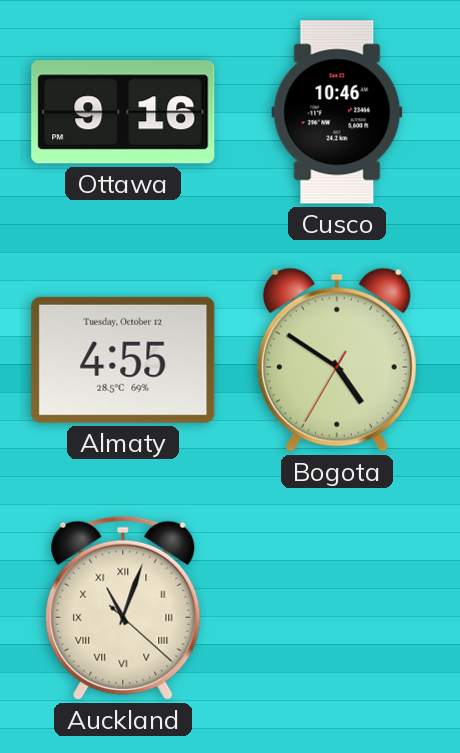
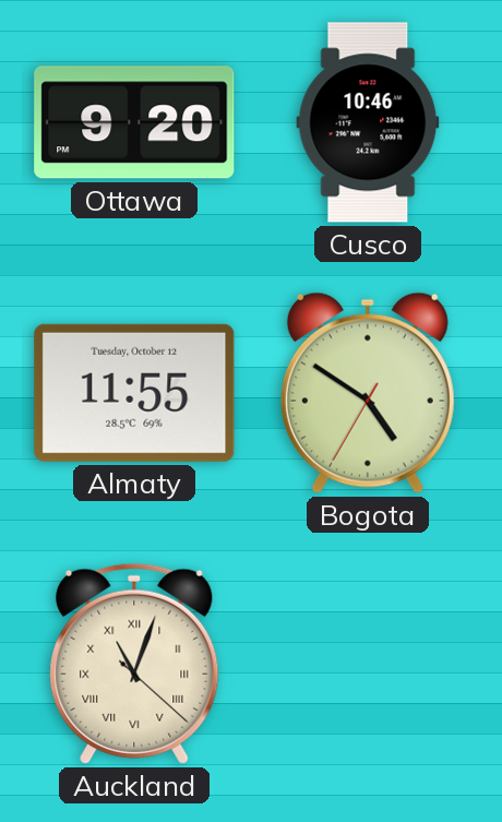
Ottawa: 9:16 -> 9:20
Almaty: 4:55 -> 11:55
